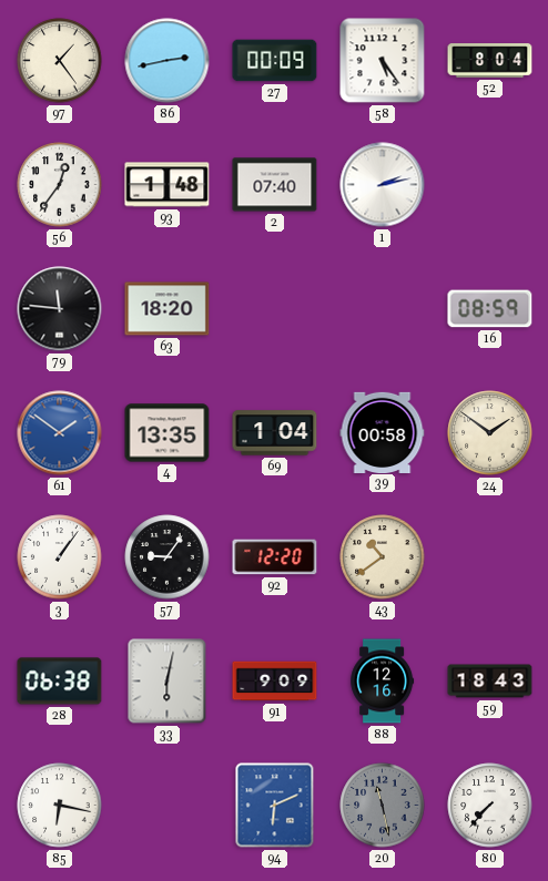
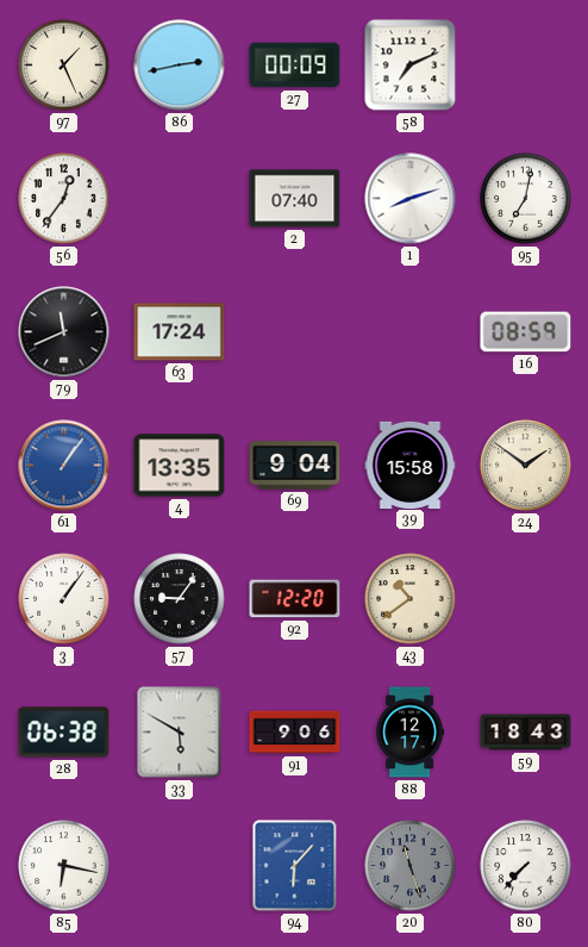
97: 1:24 -> 1:26
58: 5:24 -> 7:11
52: 8:04 -> none
93: 1:48 -> none
1: 2:13 -> 8:12
95: none -> 7:02
79: 11:46 -> 11:41
63: 18:20 -> 17:24
61: 1:51 -> 1:06
69: 1:04 -> 9:04
39: 00:58 -> 15:58
33: 6:02 -> 5:50
91: 9:09 -> 9:06
88: 12:16 -> 12:17
94: 6:11 -> 6:07
20: 11:28 -> 11:27
